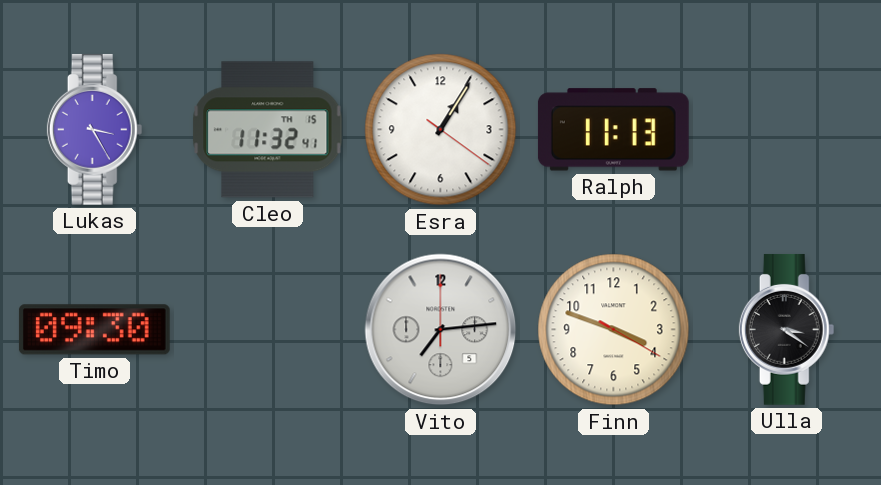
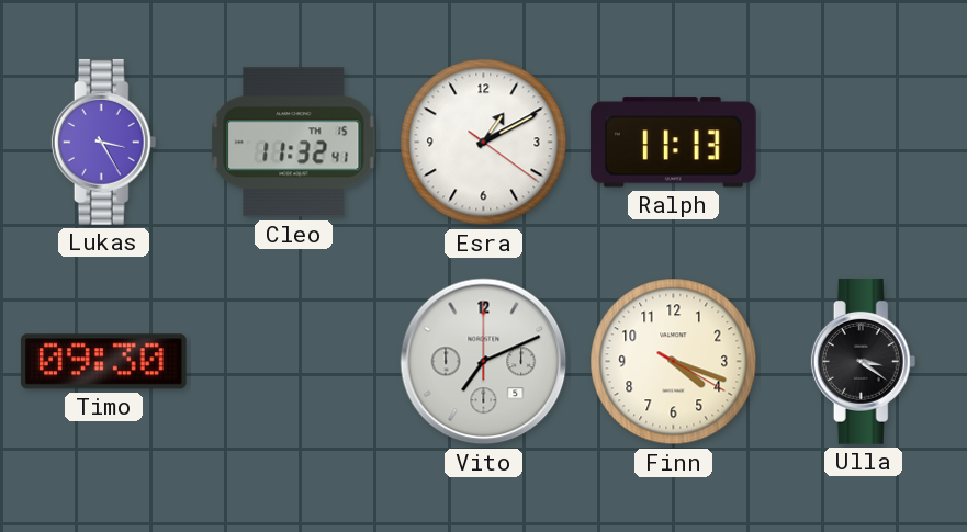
Esra: 1:05 -> 1:10
Vito: 7:14 -> 7:11
Finn: 3:48 -> 4:18
